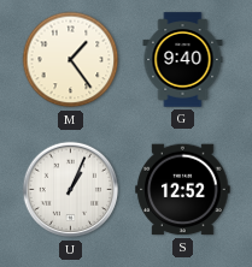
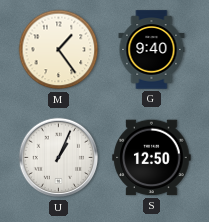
S: 12:52 -> 12:50
